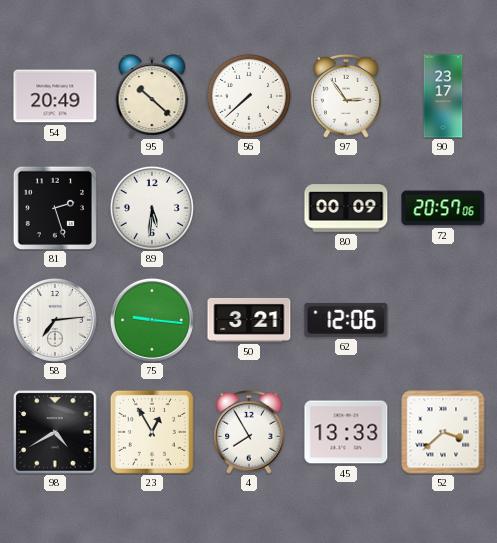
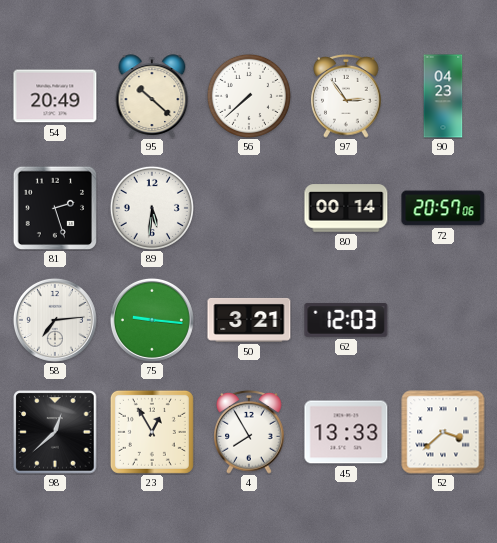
90: 23:17 -> 04:23
80: 00:09 -> 00:14
62: 12:06 -> 12:03
98: 4:40 -> 12:38
